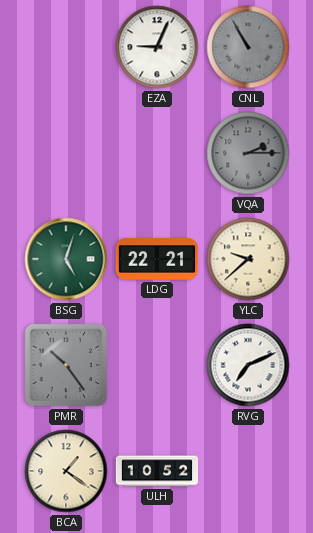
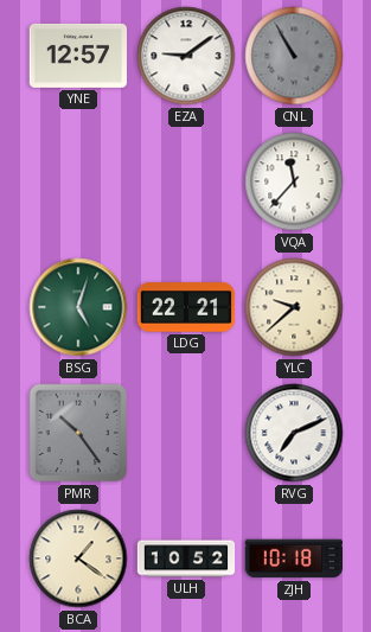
YNE: none -> 12:57
EZA: 9:04 -> 9:09
VQA: 2:15 -> 11:37
VQA dial: grey -> white
ZJH: none -> 10:18
